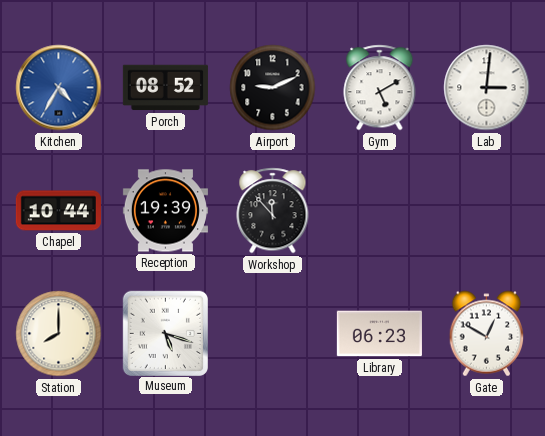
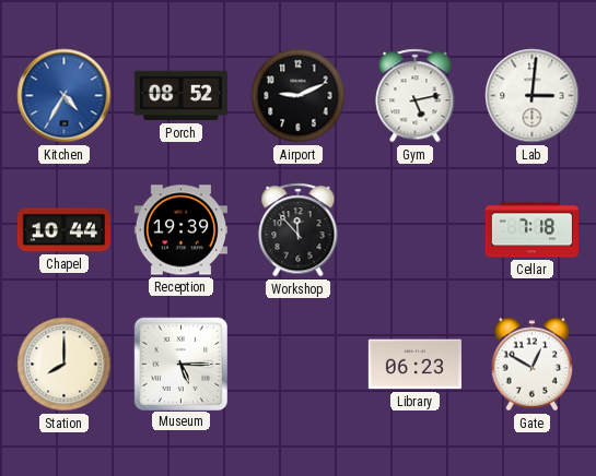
Gym: 5:10 -> 5:13
Cellar: none -> 7:18
Museum: 5:18 -> 5:15
